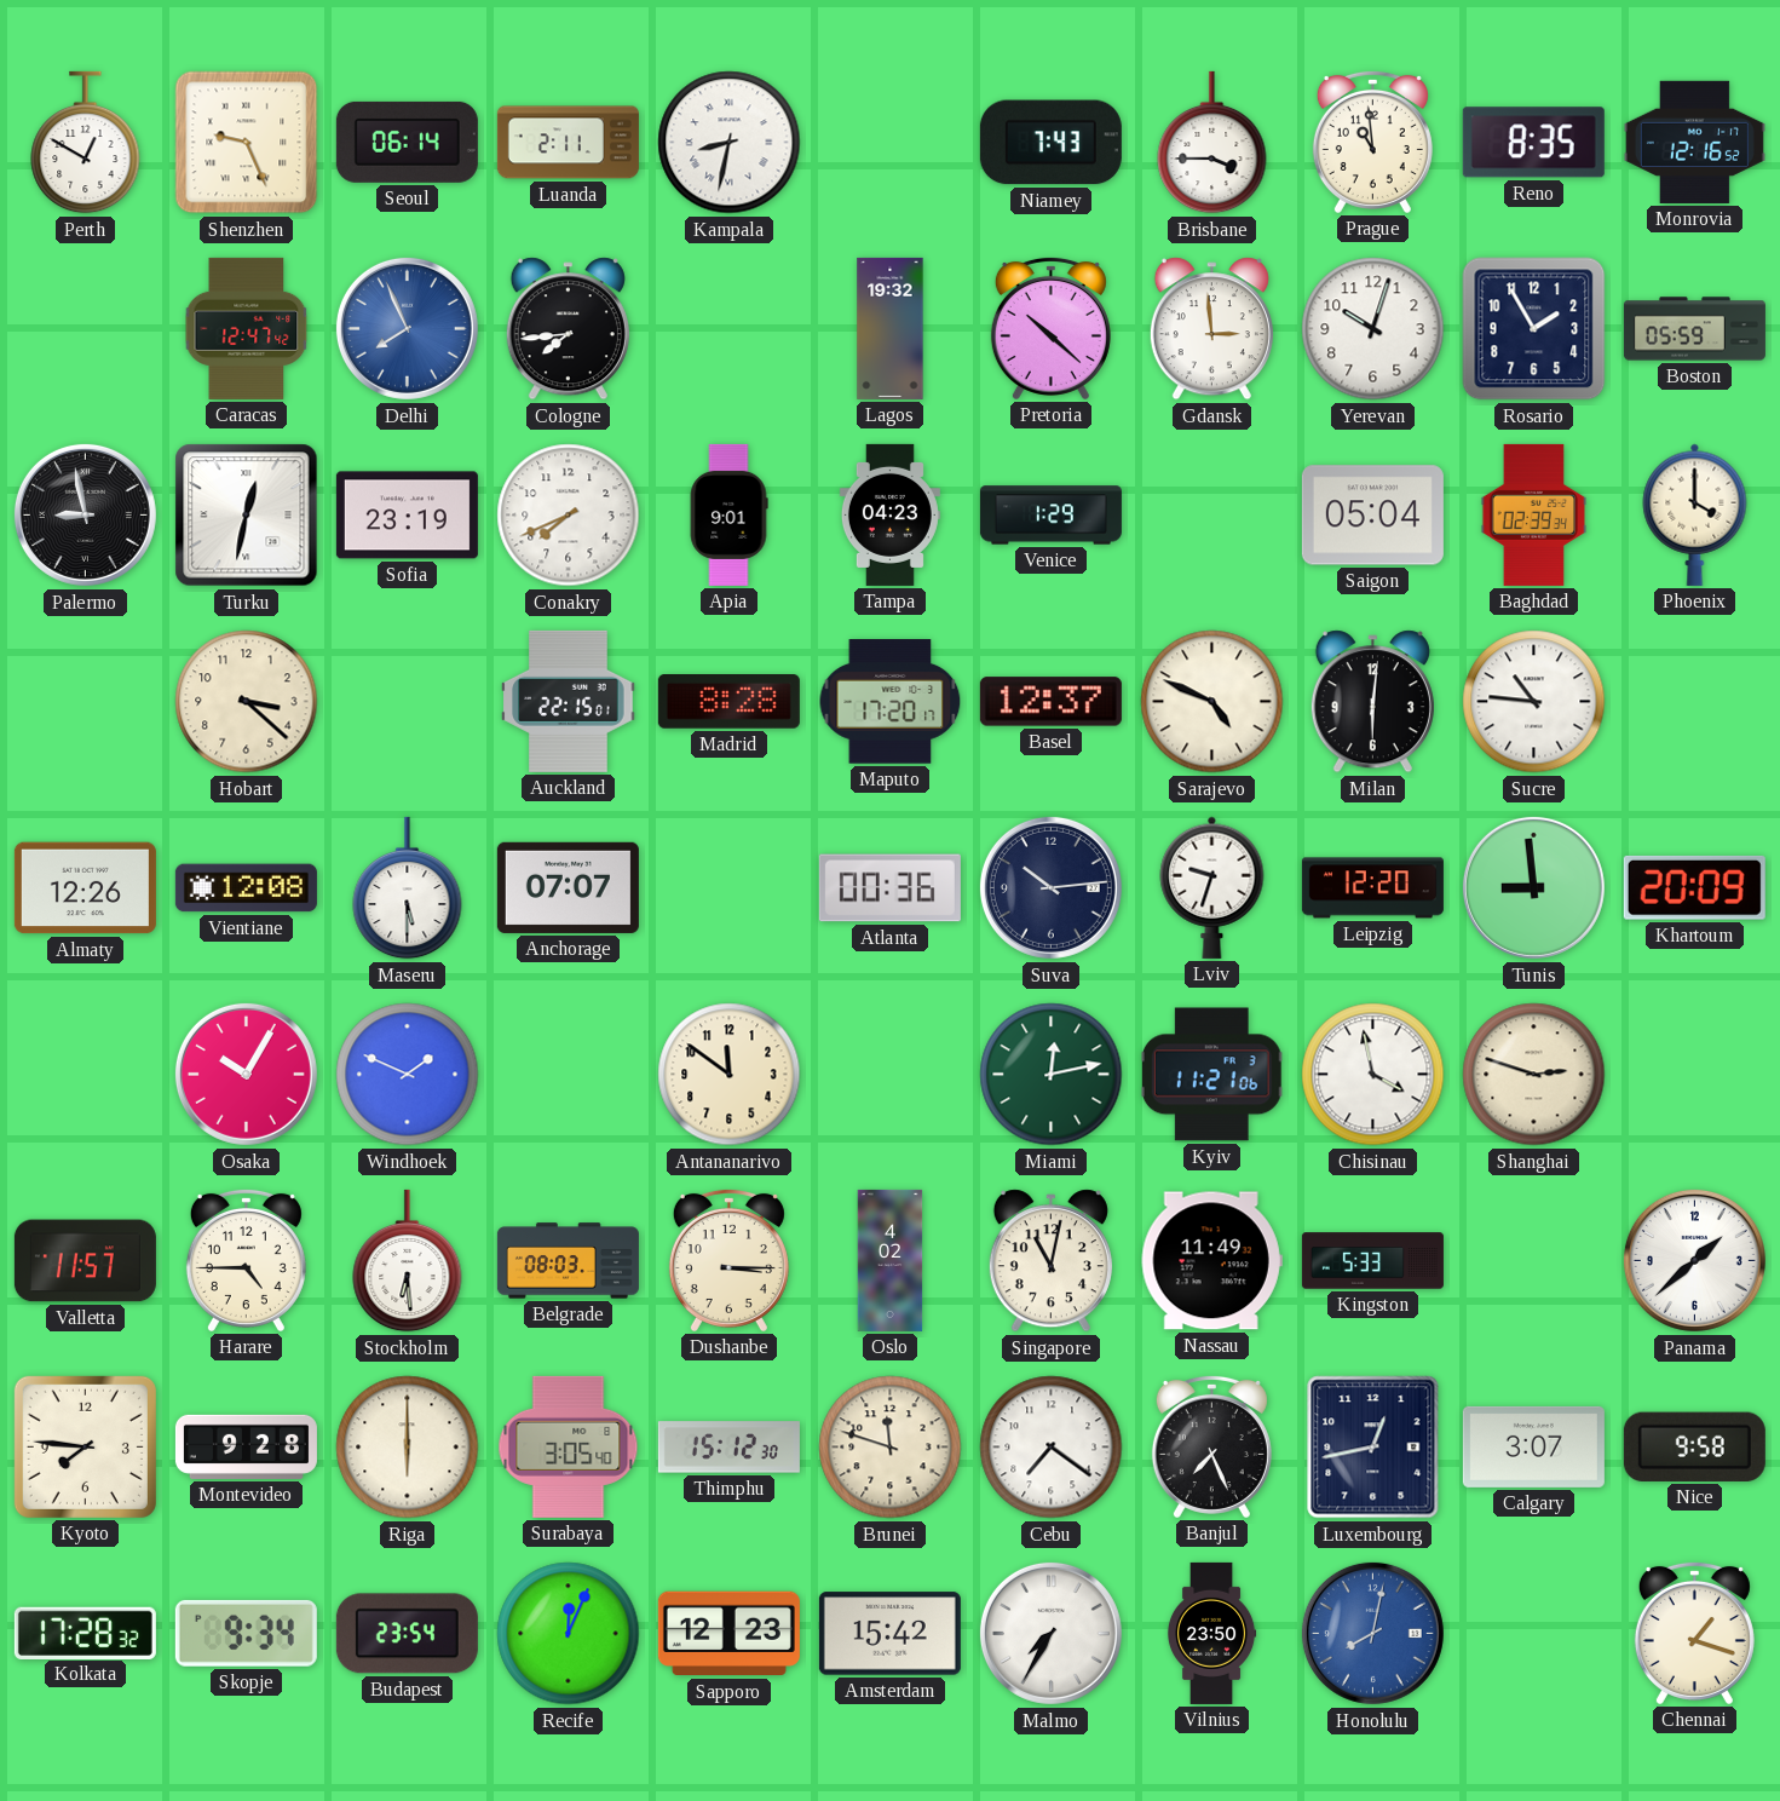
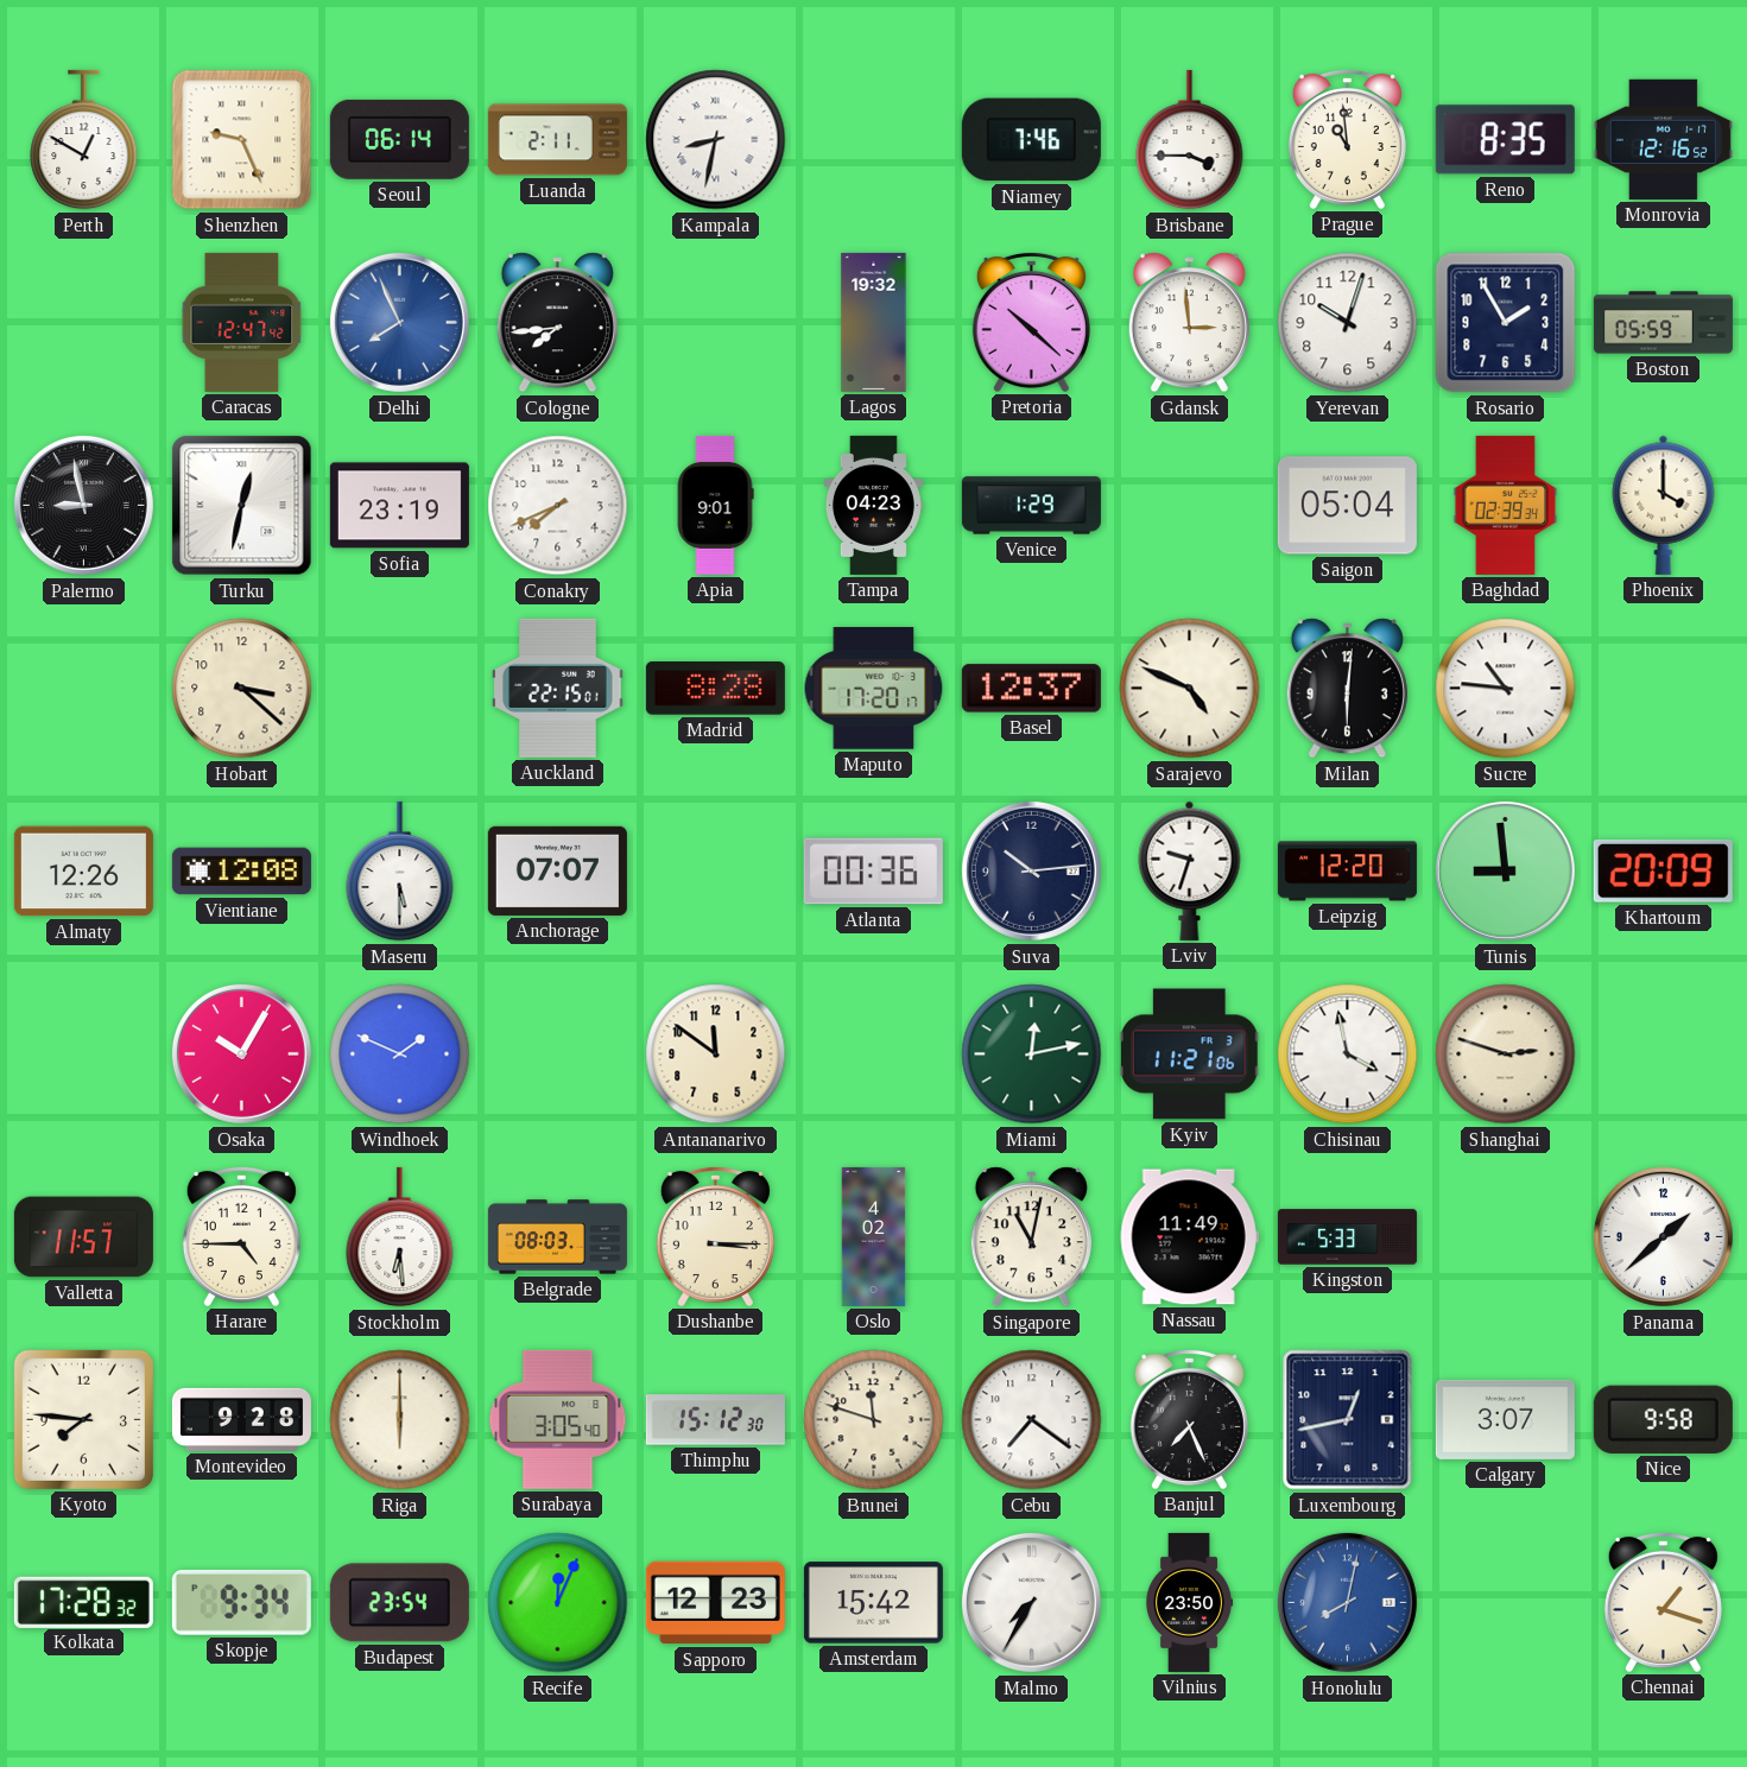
Niamey: 7:43 -> 7:46
